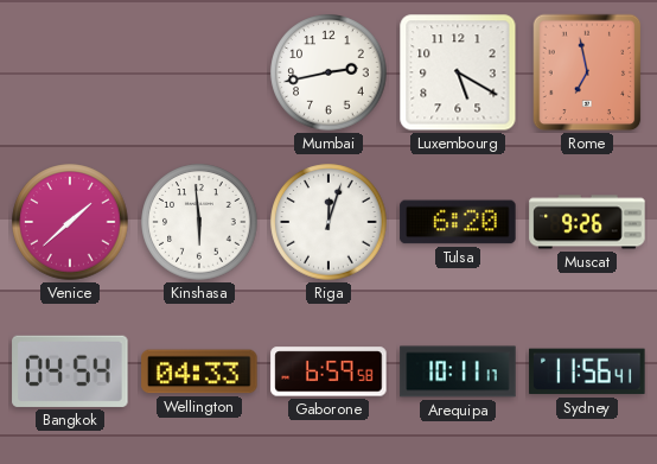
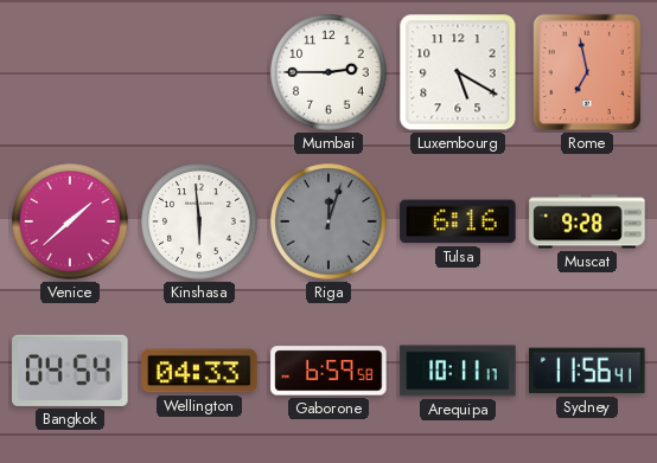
Mumbai: 2:43 -> 2:45
Riga dial: white -> grey
Tulsa: 6:20 -> 6:16
Muscat: 9:26 -> 9:28
